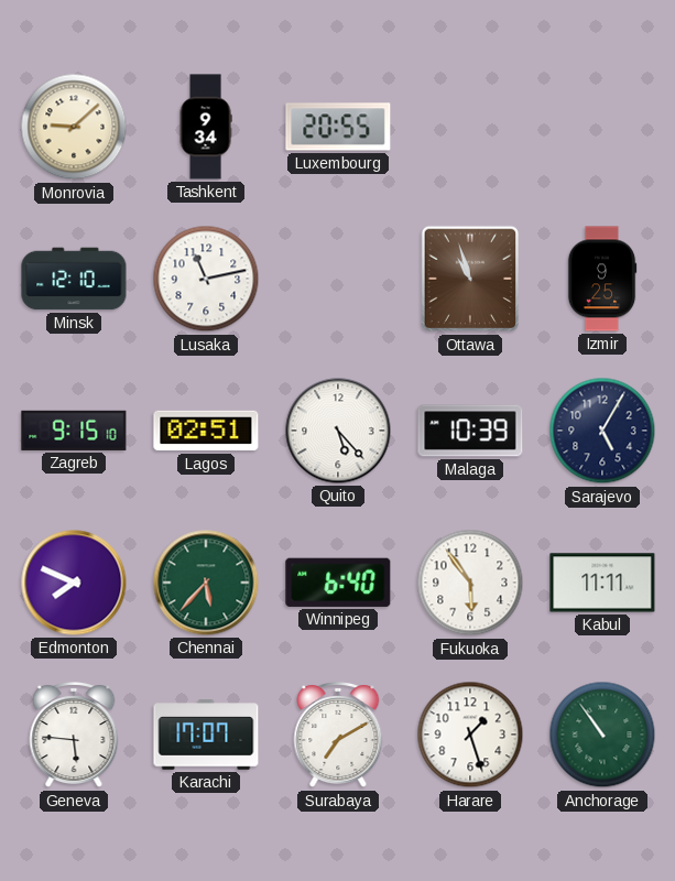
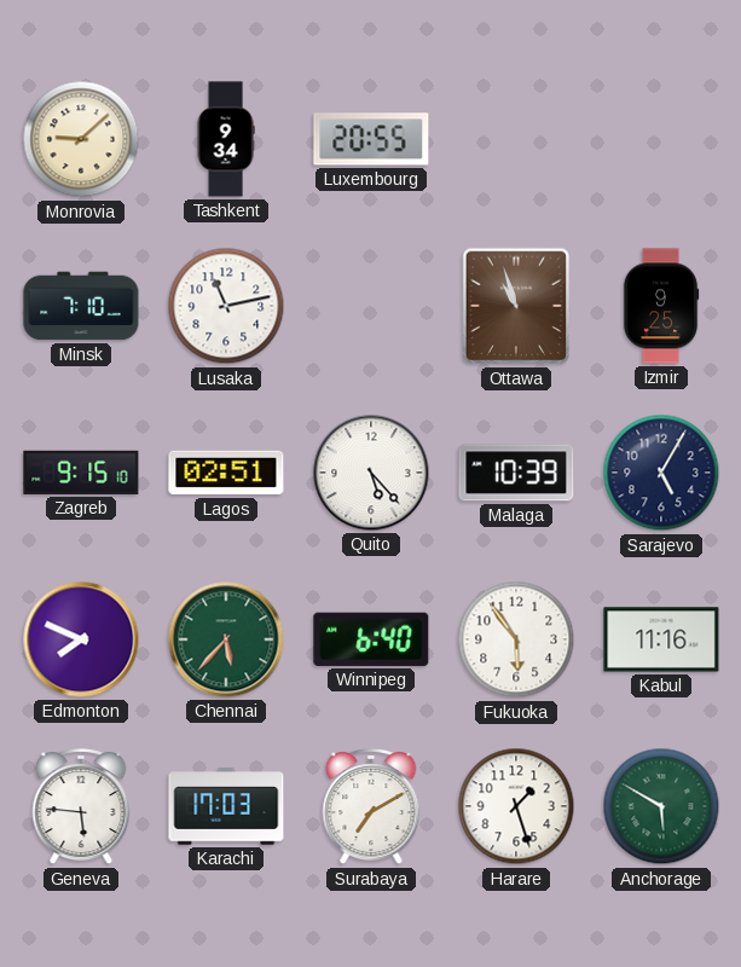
Minsk: 12:10 -> 7:10
Kabul: 11:11 -> 11:16
Karachi: 17:07 -> 17:03
Anchorage: 10:54 -> 5:50
